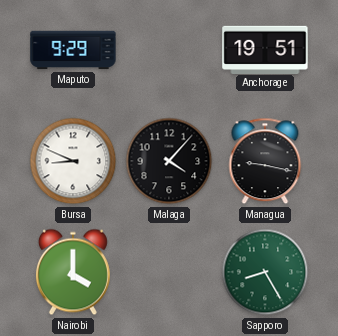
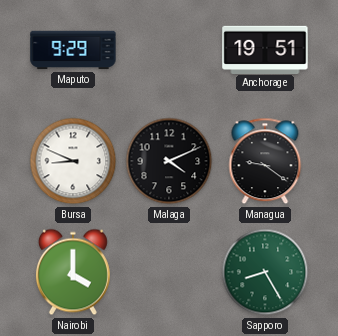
Malaga: 4:07 -> 4:11
Managua: 9:17 -> 9:21
